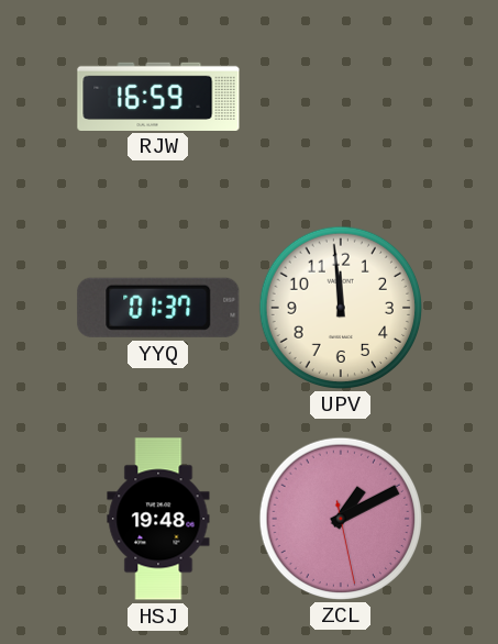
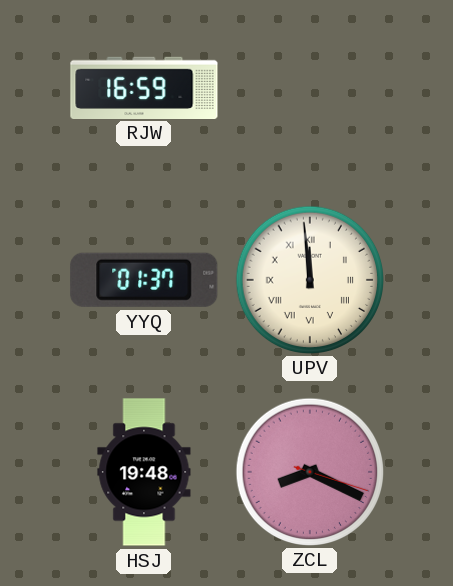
UPV numerals: Arabic -> Roman
ZCL: 1:10 -> 8:19
